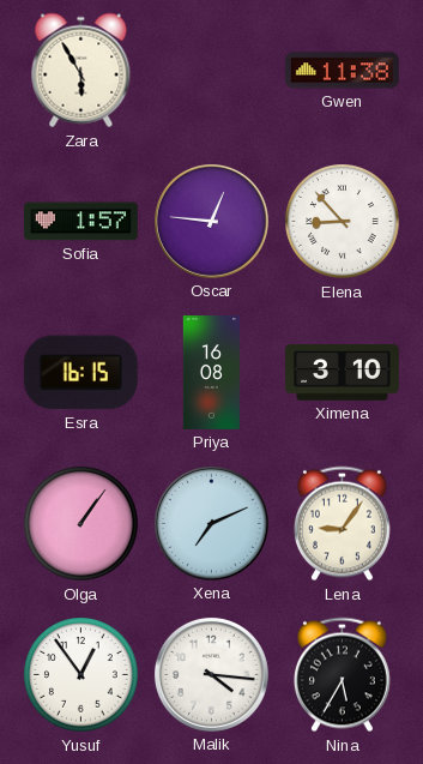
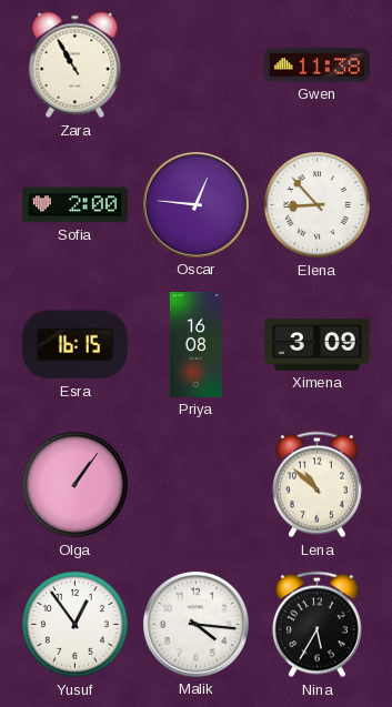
Zara: 5:55 -> 10:55
Sofia: 1:57 -> 2:00
Ximena: 3:10 -> 3:09
Xena: 7:11 -> none
Lena: 9:06 -> 10:52
